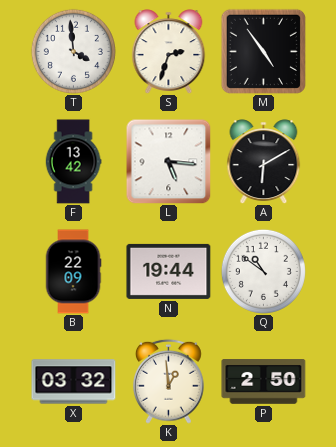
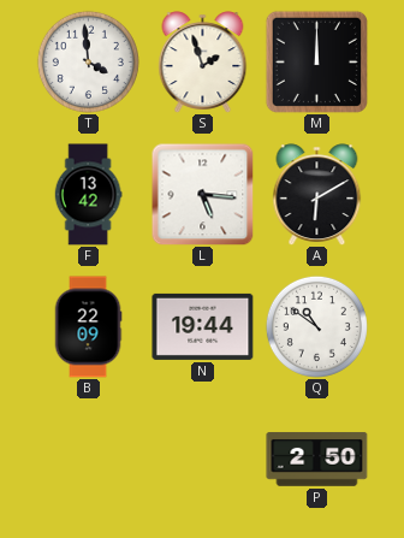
S: 2:33 -> 1:57
M: 4:54 -> 12:00
X: 03:32 -> none
K: 12:59 -> none
